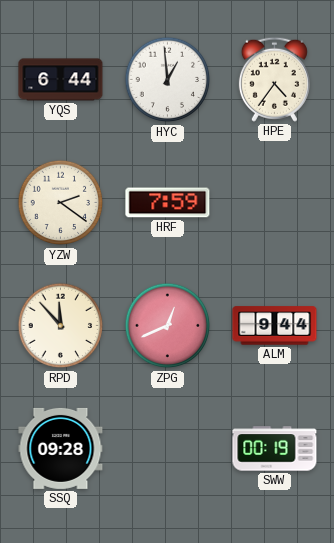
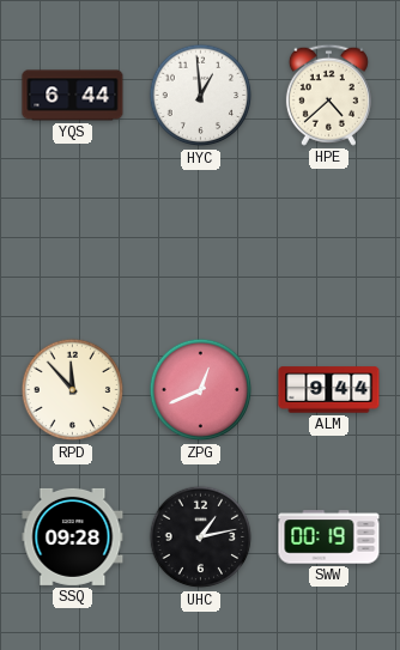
HPE: 4:36 -> 4:38
YZW: 2:21 -> none
HRF: 7:59 -> none
UHC: none -> 1:13
